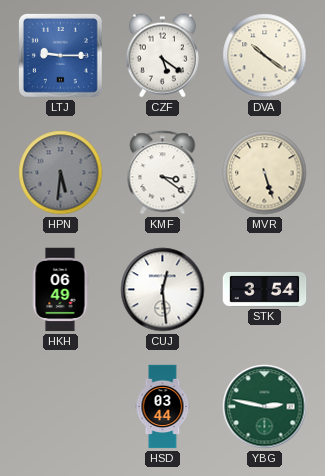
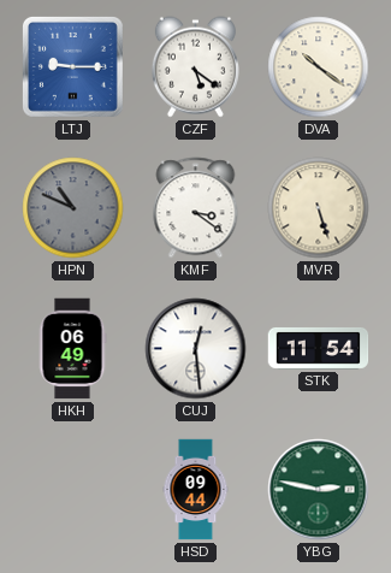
HPN: 5:31 -> 10:49
STK: 3:54 -> 11:54
HSD: 03:44 -> 09:44
